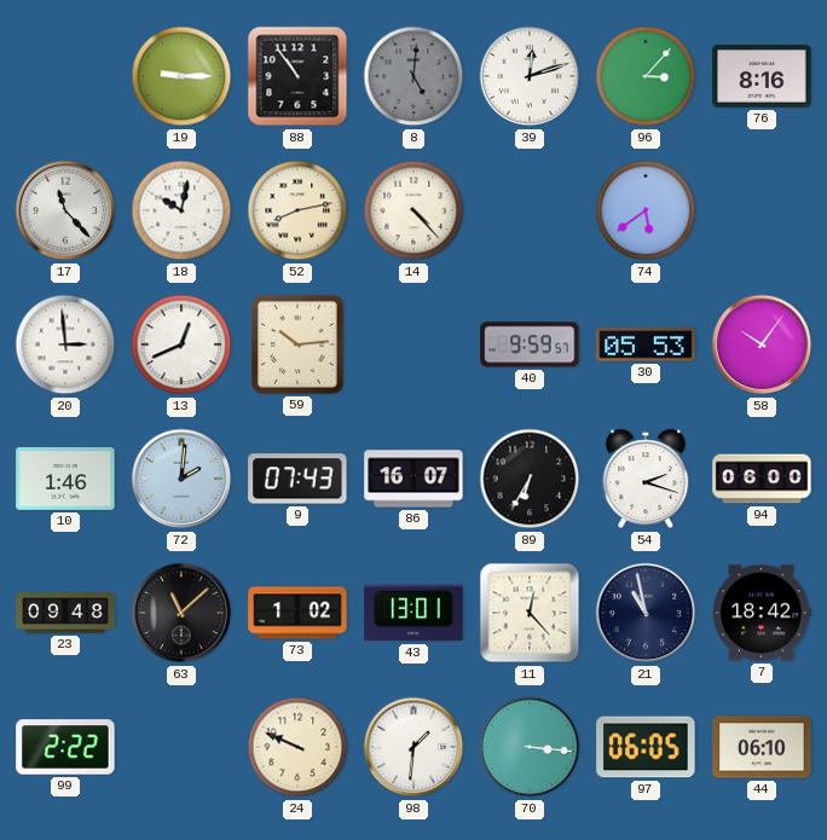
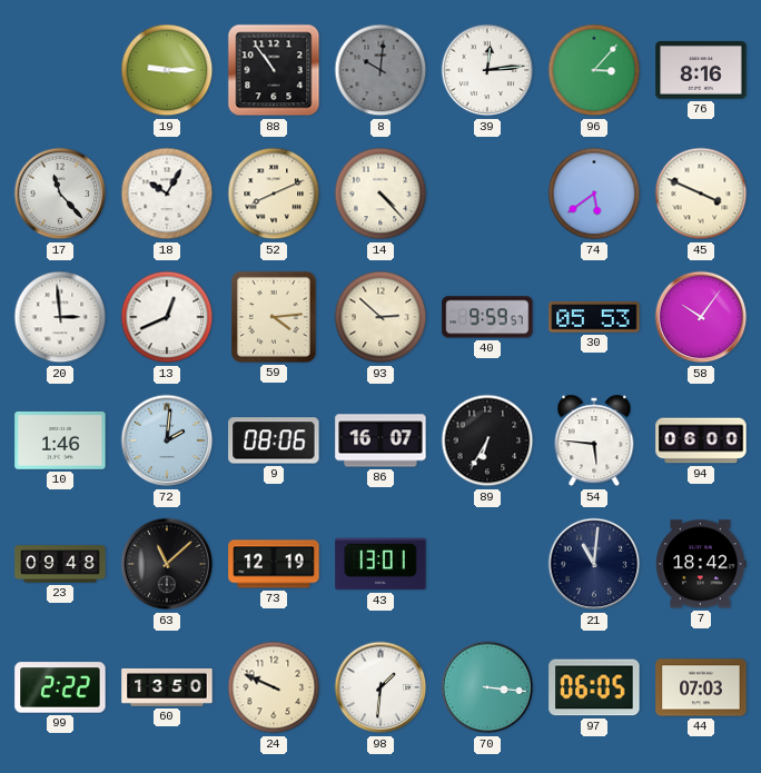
8: 5:01 -> 10:01
39: 12:12 -> 12:14
18: 10:02 -> 10:05
52: 8:13 -> 8:11
45: none -> 3:49
59: 10:14 -> 4:14
93: none -> 2:52
9: 07:43 -> 08:06
54: 2:18 -> 5:46
73: 1:02 -> 12:19
11: 12:23 -> none
21: 10:58 -> 11:01
60: none -> 13:50
44: 06:10 -> 07:03
